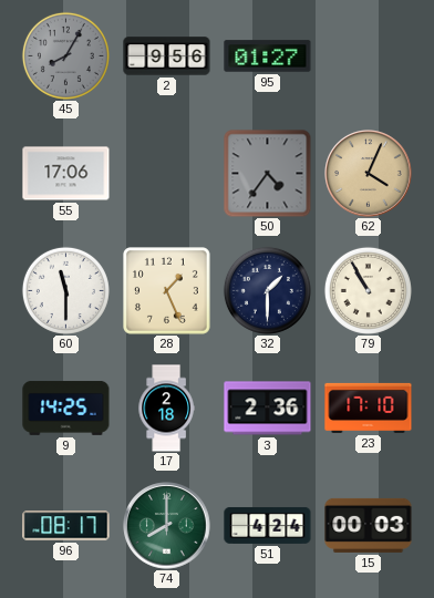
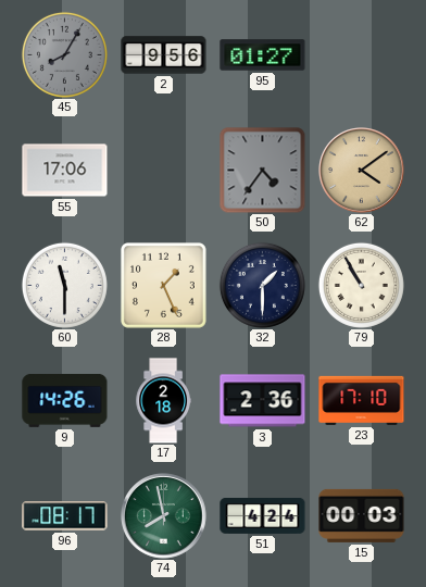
62: 4:04 -> 4:09
9: 14:25 -> 14:26
74: 8:00 -> 7:58
